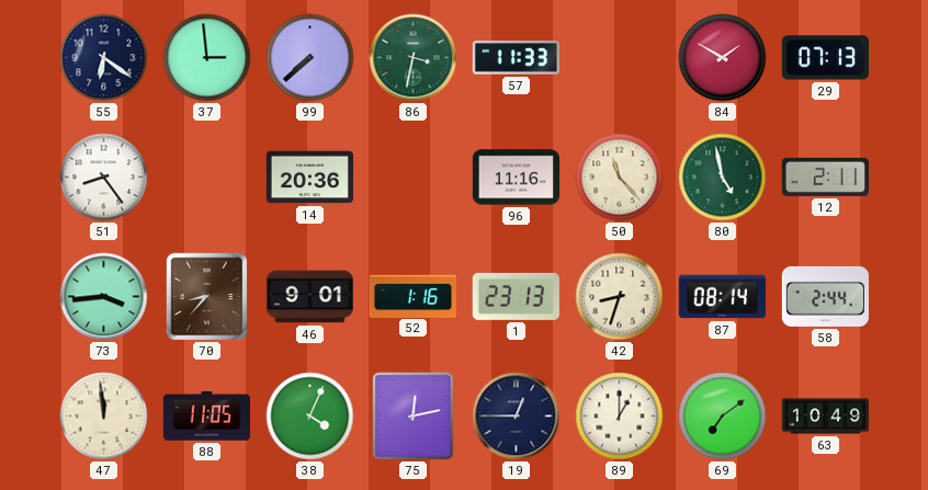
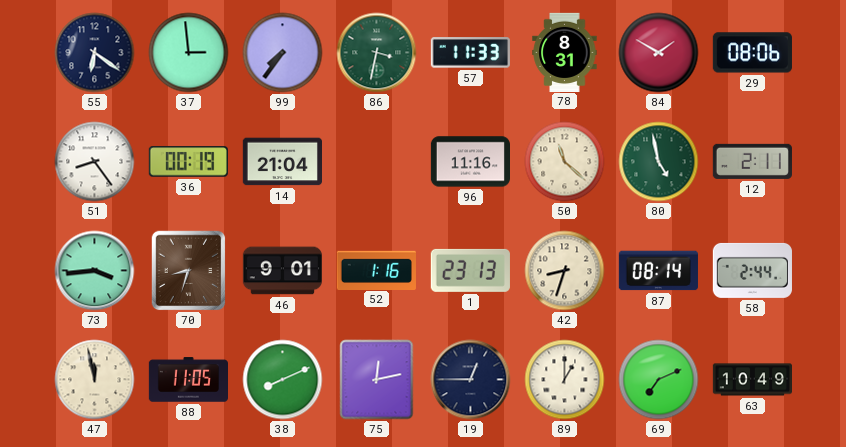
99: 7:38 -> 7:36
78: none -> 8:31
29: 07:13 -> 08:06
36: none -> 00:19
14: 20:36 -> 21:04
50: 11:23 -> 11:22
70: 8:37 -> 8:33
47: 11:59 -> 11:58
38: 4:04 -> 8:11
69: 7:09 -> 7:11
